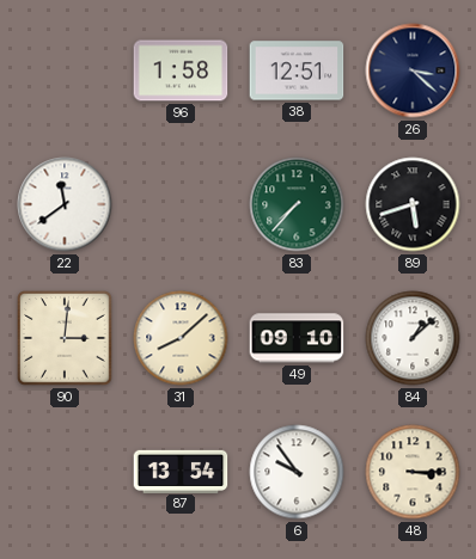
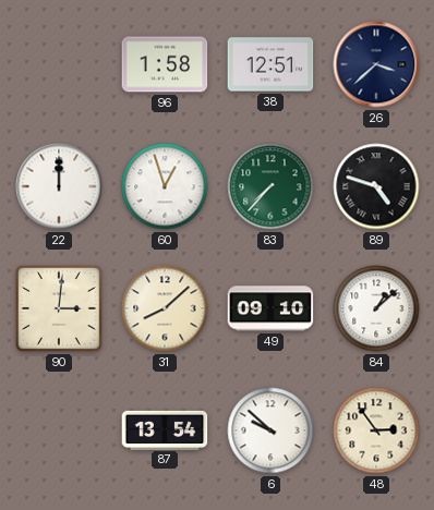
26: 3:22 -> 3:38
22: 11:39 -> 12:00
60: none -> 12:57
89: 5:42 -> 4:48
6: 9:54 -> 9:52
48: 3:15 -> 2:54
